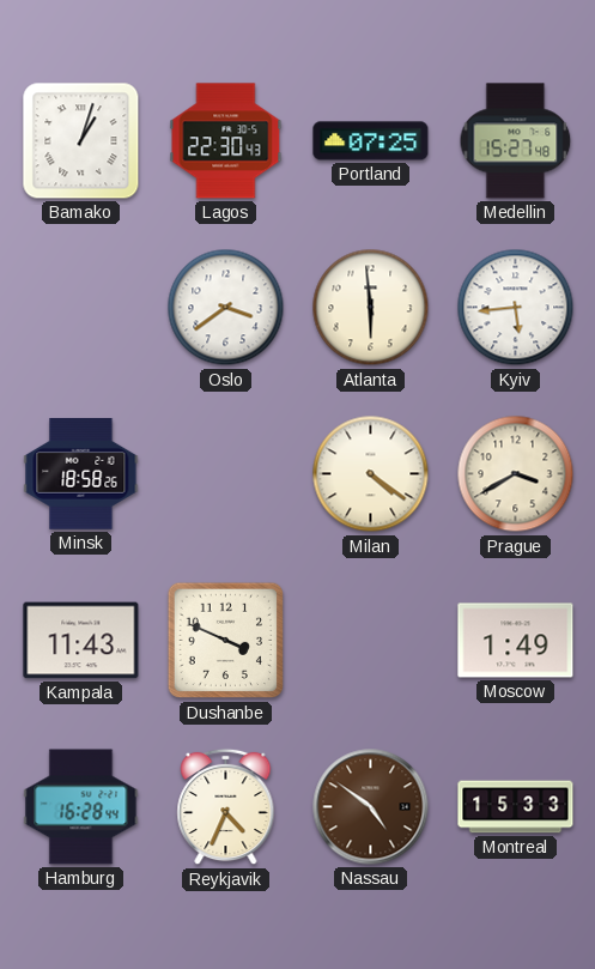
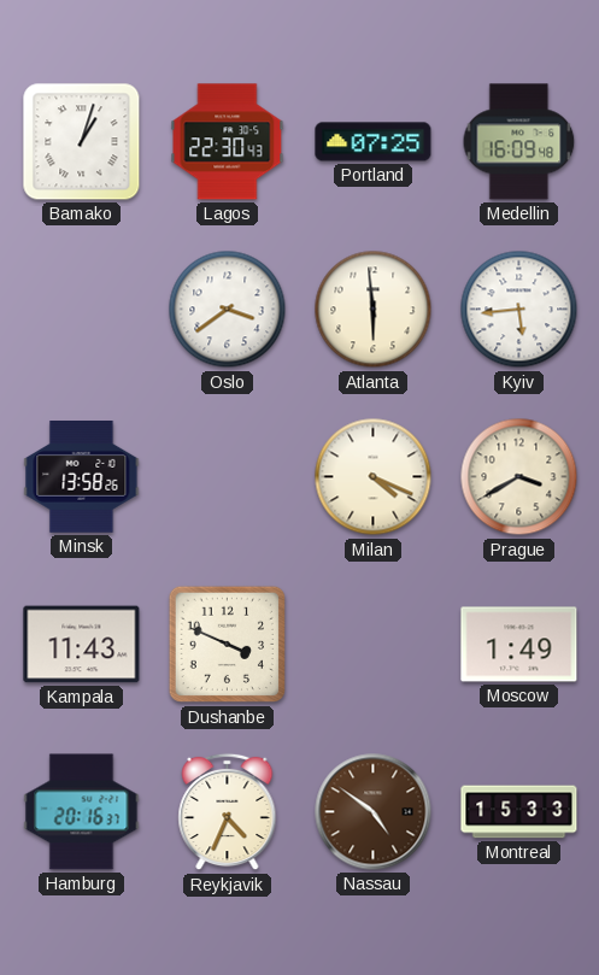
Medellin: 15:27 -> 16:09
Minsk: 18:58 -> 13:58
Milan: 4:21 -> 4:19
Hamburg: 16:28 -> 20:16
